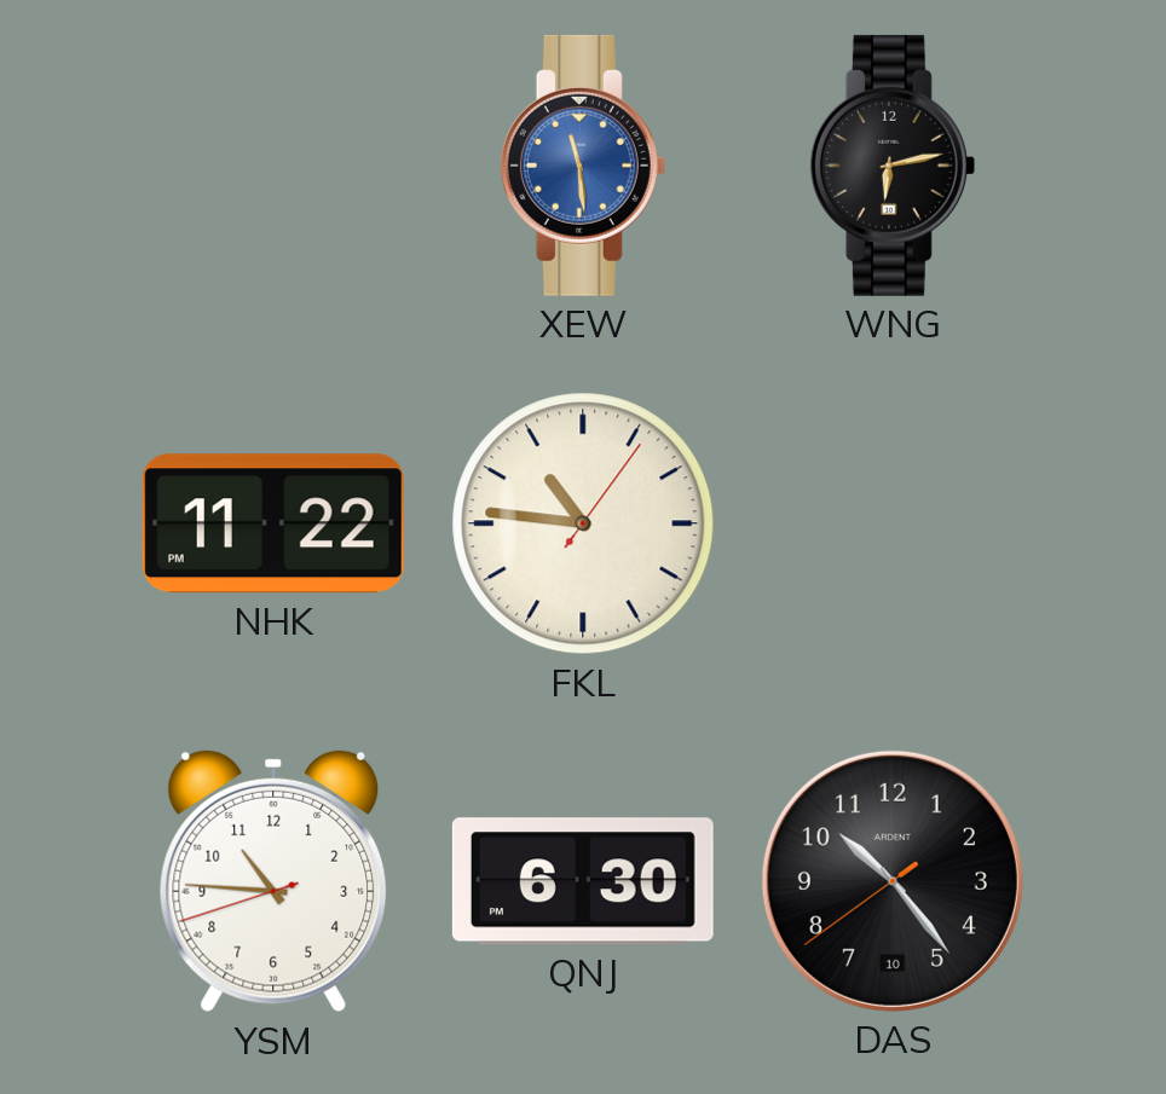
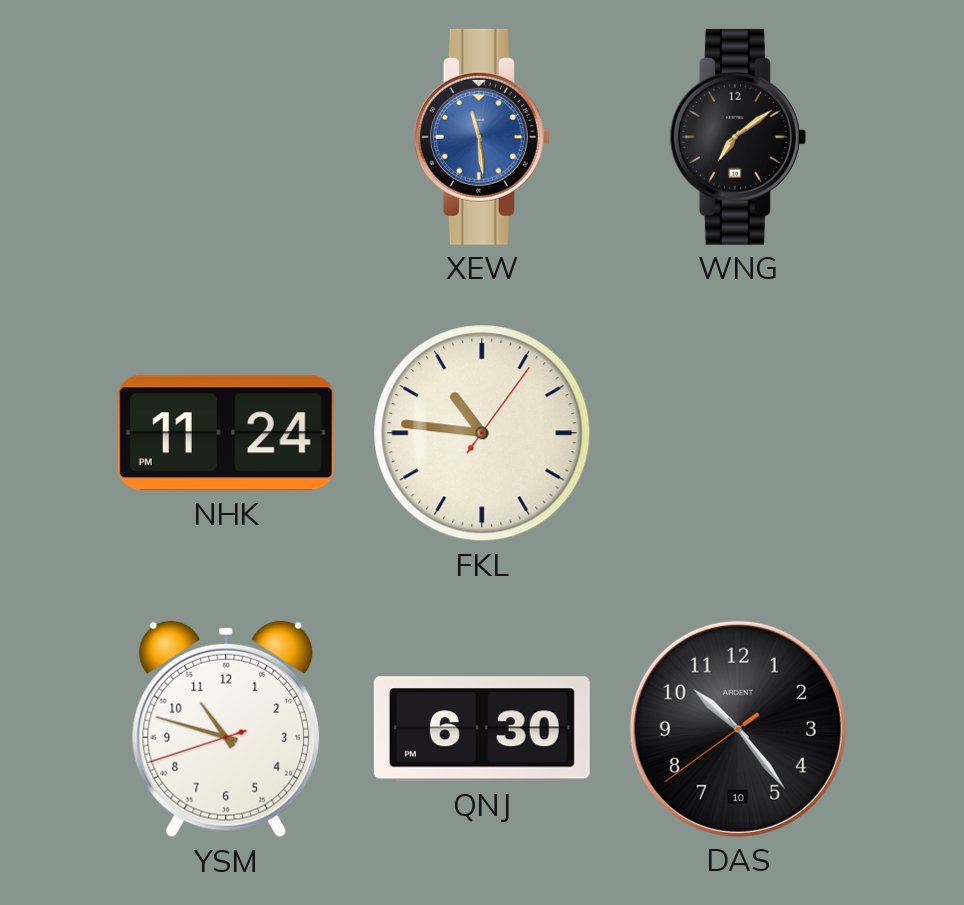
WNG: 6:13 -> 7:09
NHK: 11:22 -> 11:24
YSM: 10:45 -> 10:47
